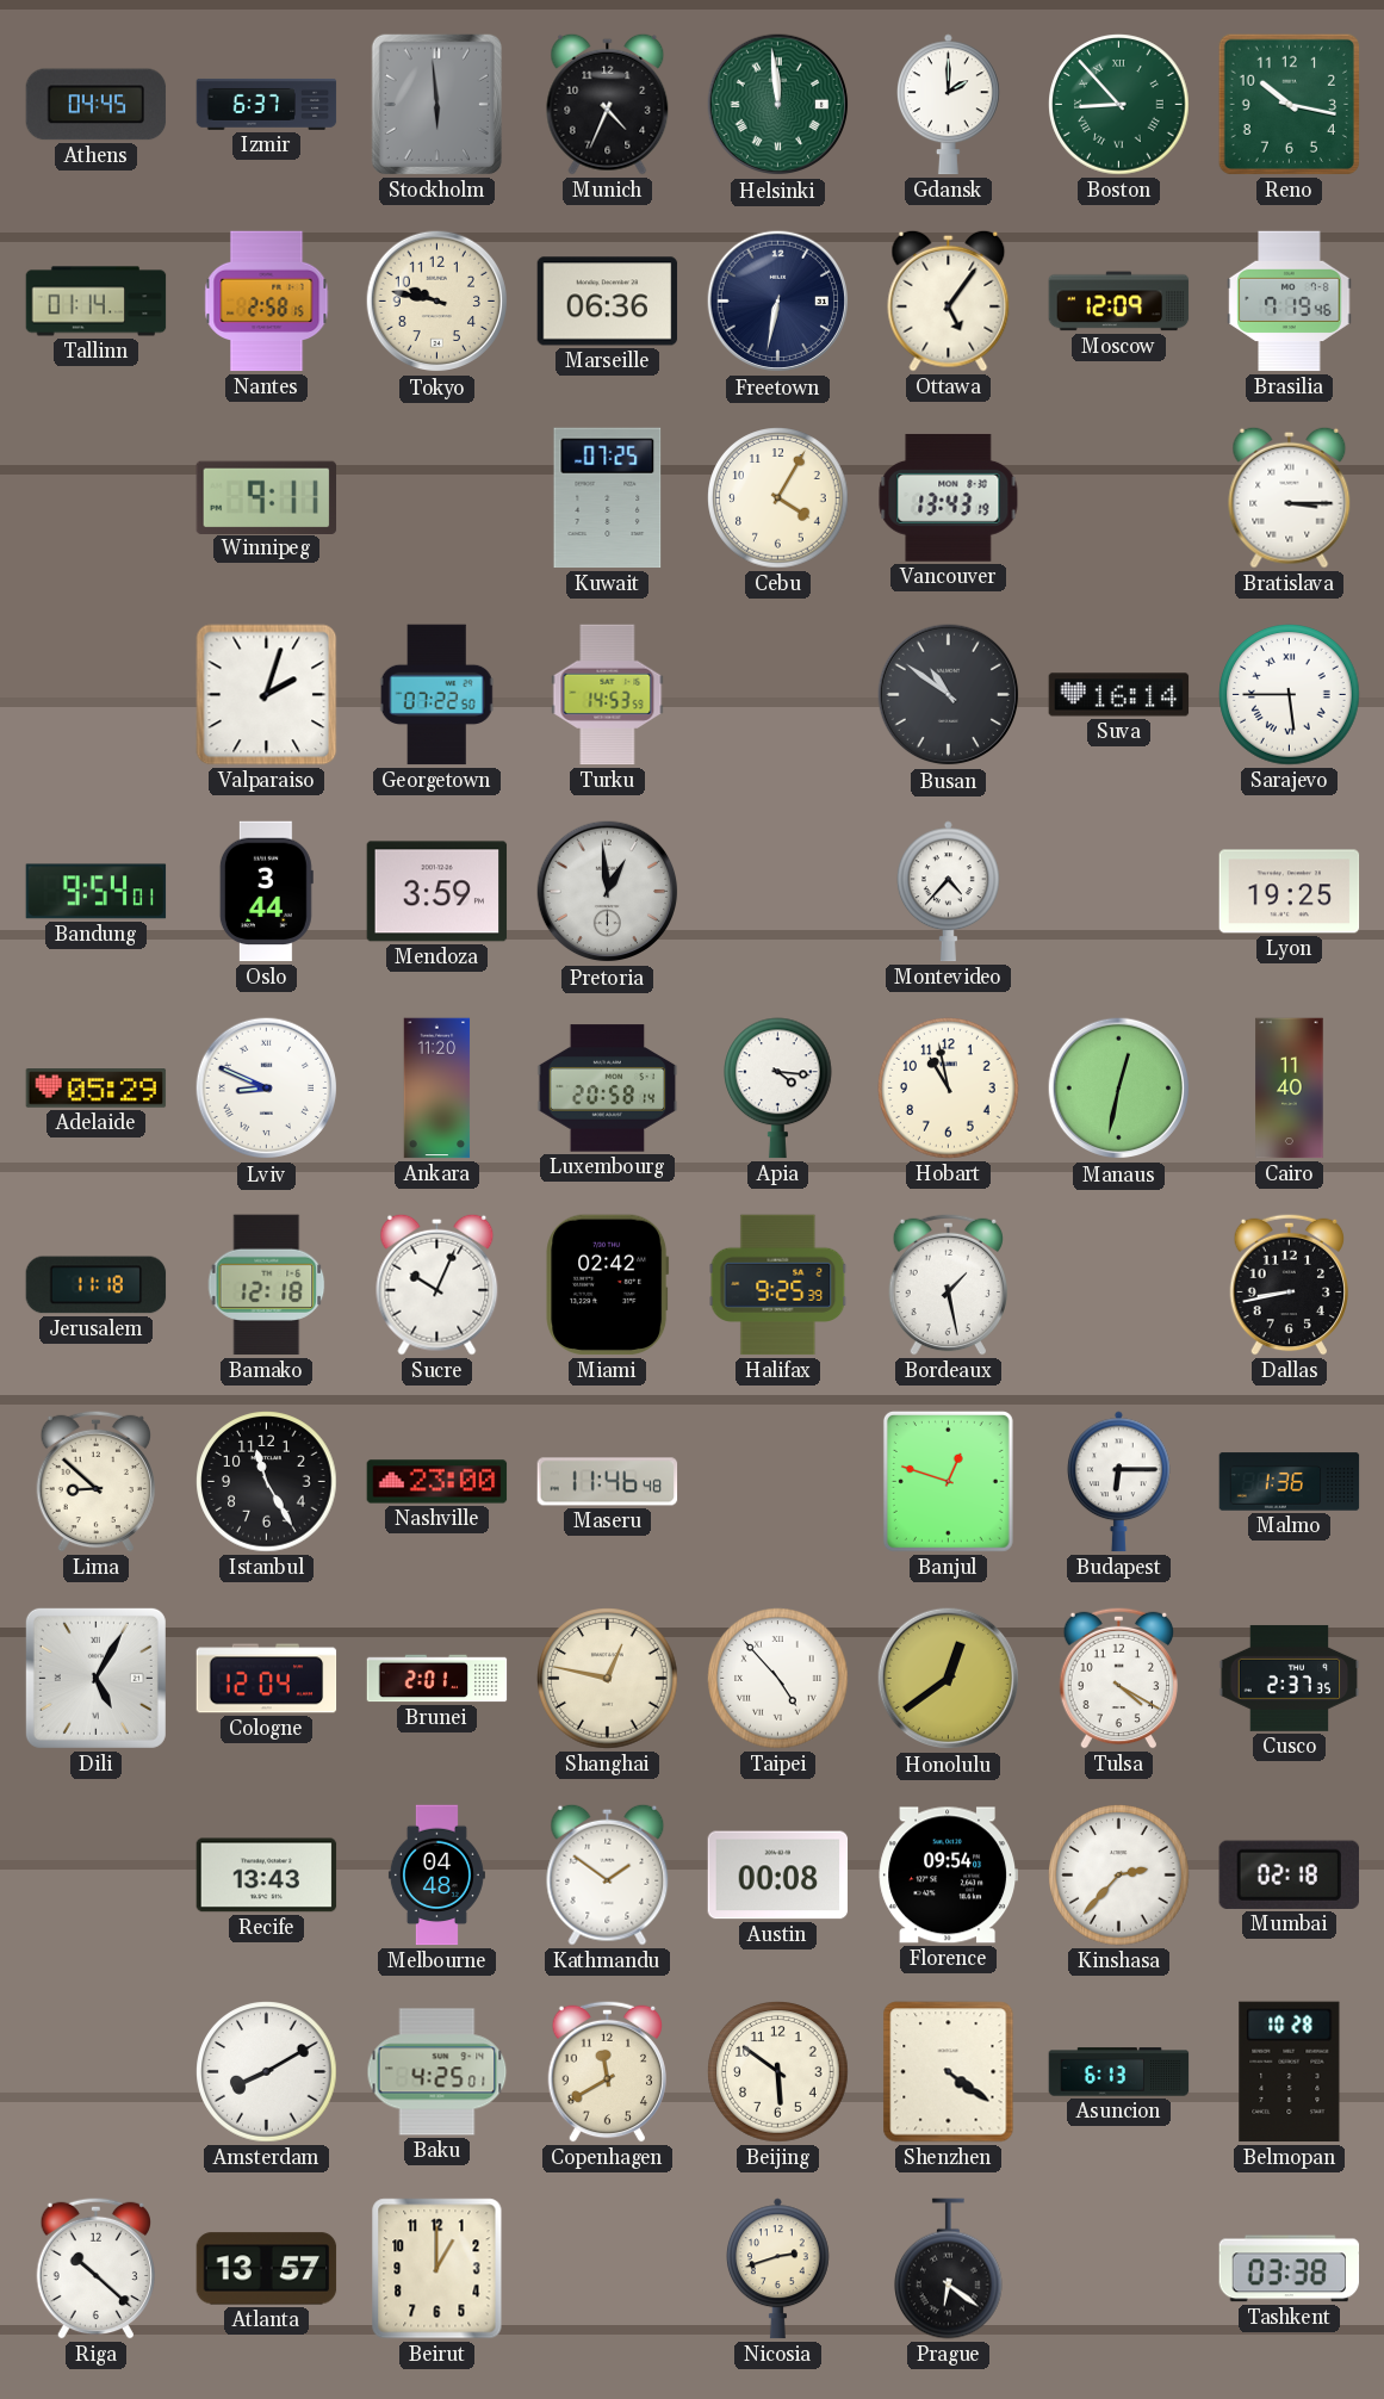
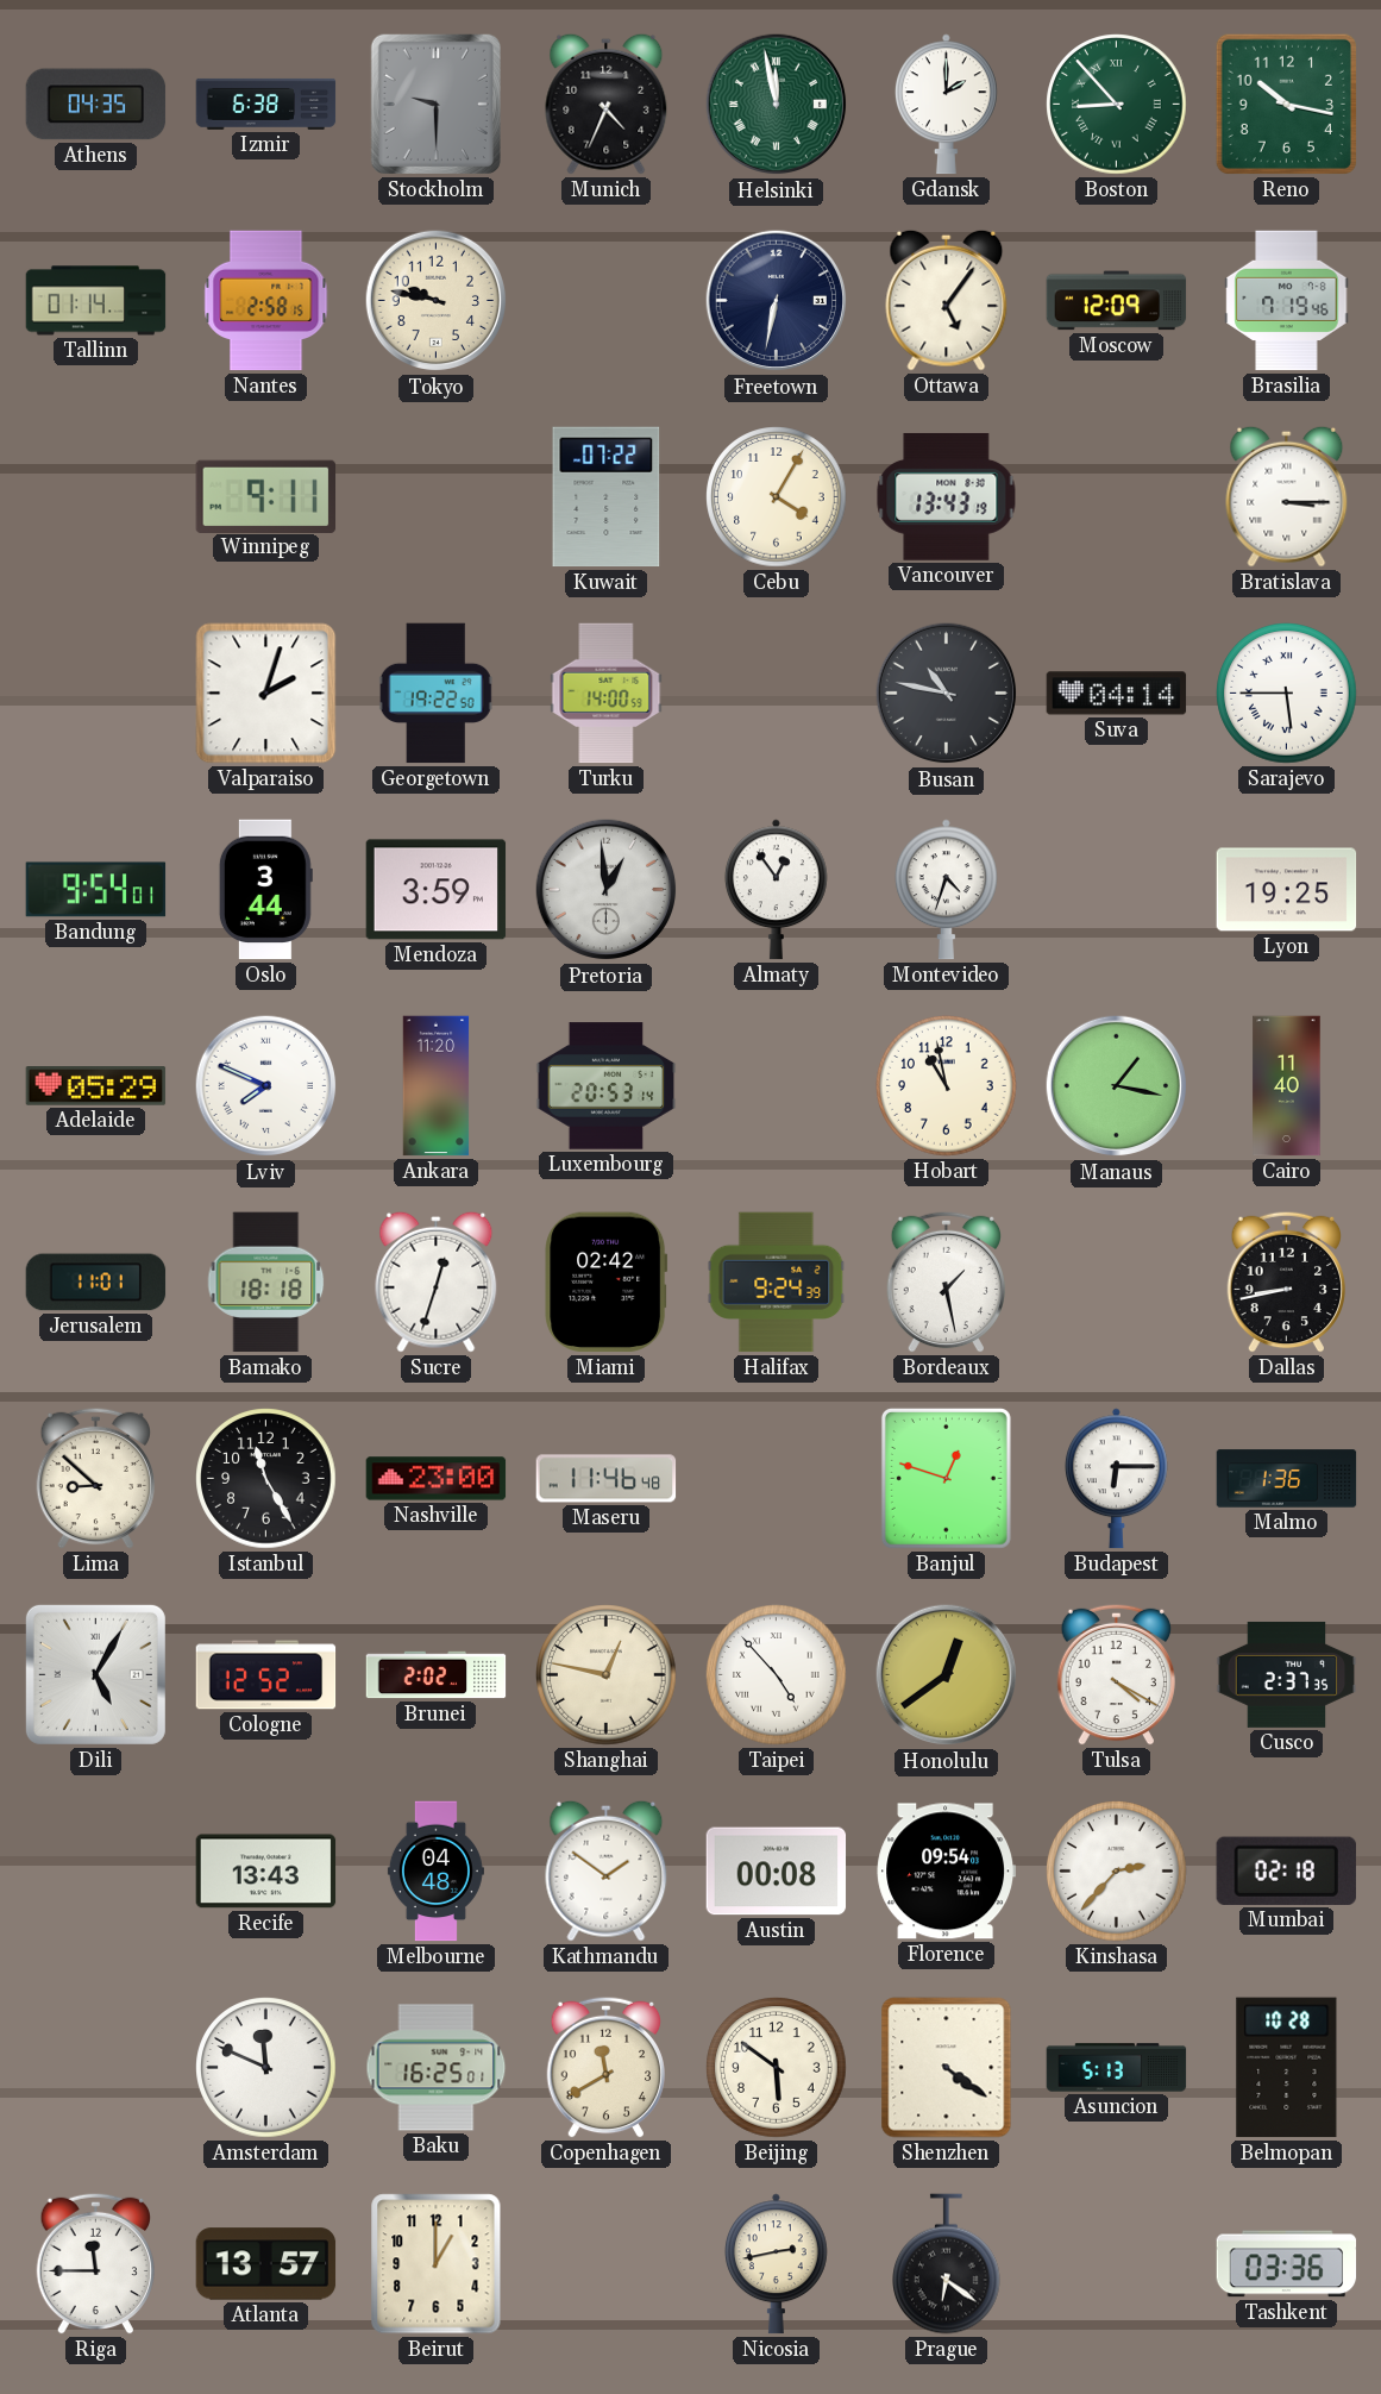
Athens: 04:45 -> 04:35
Izmir: 6:37 -> 6:38
Stockholm: 5:59 -> 9:30
Helsinki: 11:59 -> 11:58
Marseille: 06:36 -> none
Kuwait: 07:25 -> 07:22
Georgetown: 07:22 -> 19:22
Turku: 14:53 -> 14:00
Busan: 10:51 -> 10:47
Suva: 16:14 -> 04:14
Almaty: none -> 12:54
Montevideo: 4:37 -> 4:33
Lviv: 8:49 -> 7:49
Luxembourg: 20:58 -> 20:53
Apia: 4:16 -> none
Manaus: 12:32 -> 1:17
Jerusalem: 11:18 -> 11:01
Bamako: 12:18 -> 18:18
Sucre: 10:04 -> 12:33
Halifax: 9:25 -> 9:24
Cologne: 12:04 -> 12:52
Brunei: 2:01 -> 2:02
Amsterdam: 8:10 -> 11:49
Baku: 4:25 -> 16:25
Asuncion: 6:13 -> 5:13
Riga: 10:22 -> 11:45
Nicosia: 2:42 -> 2:43
Tashkent: 03:38 -> 03:36
